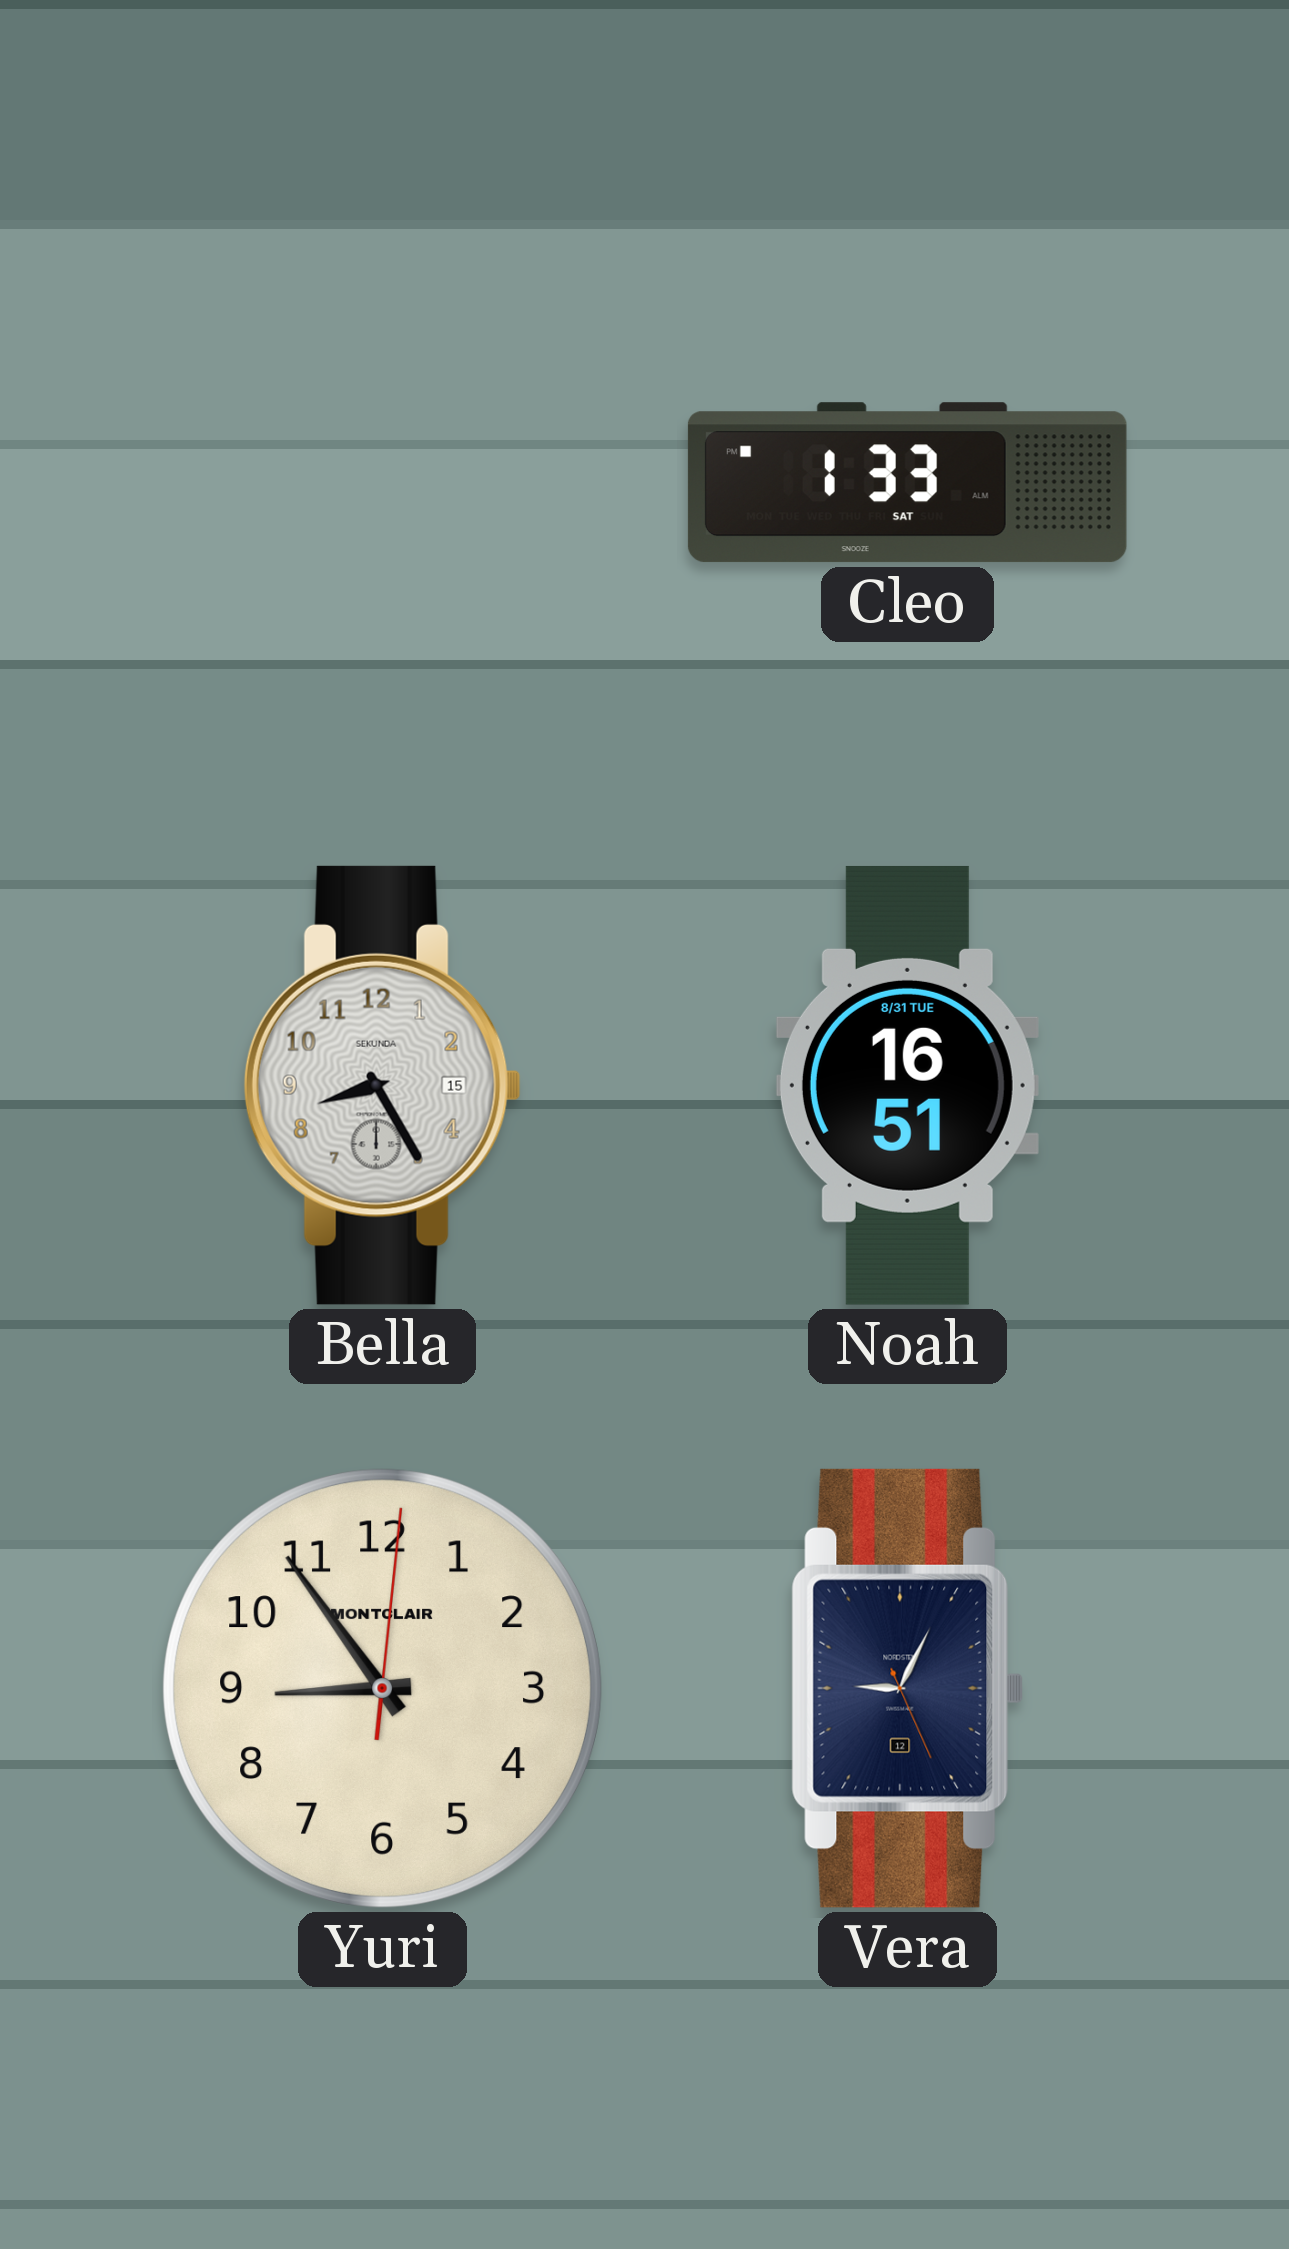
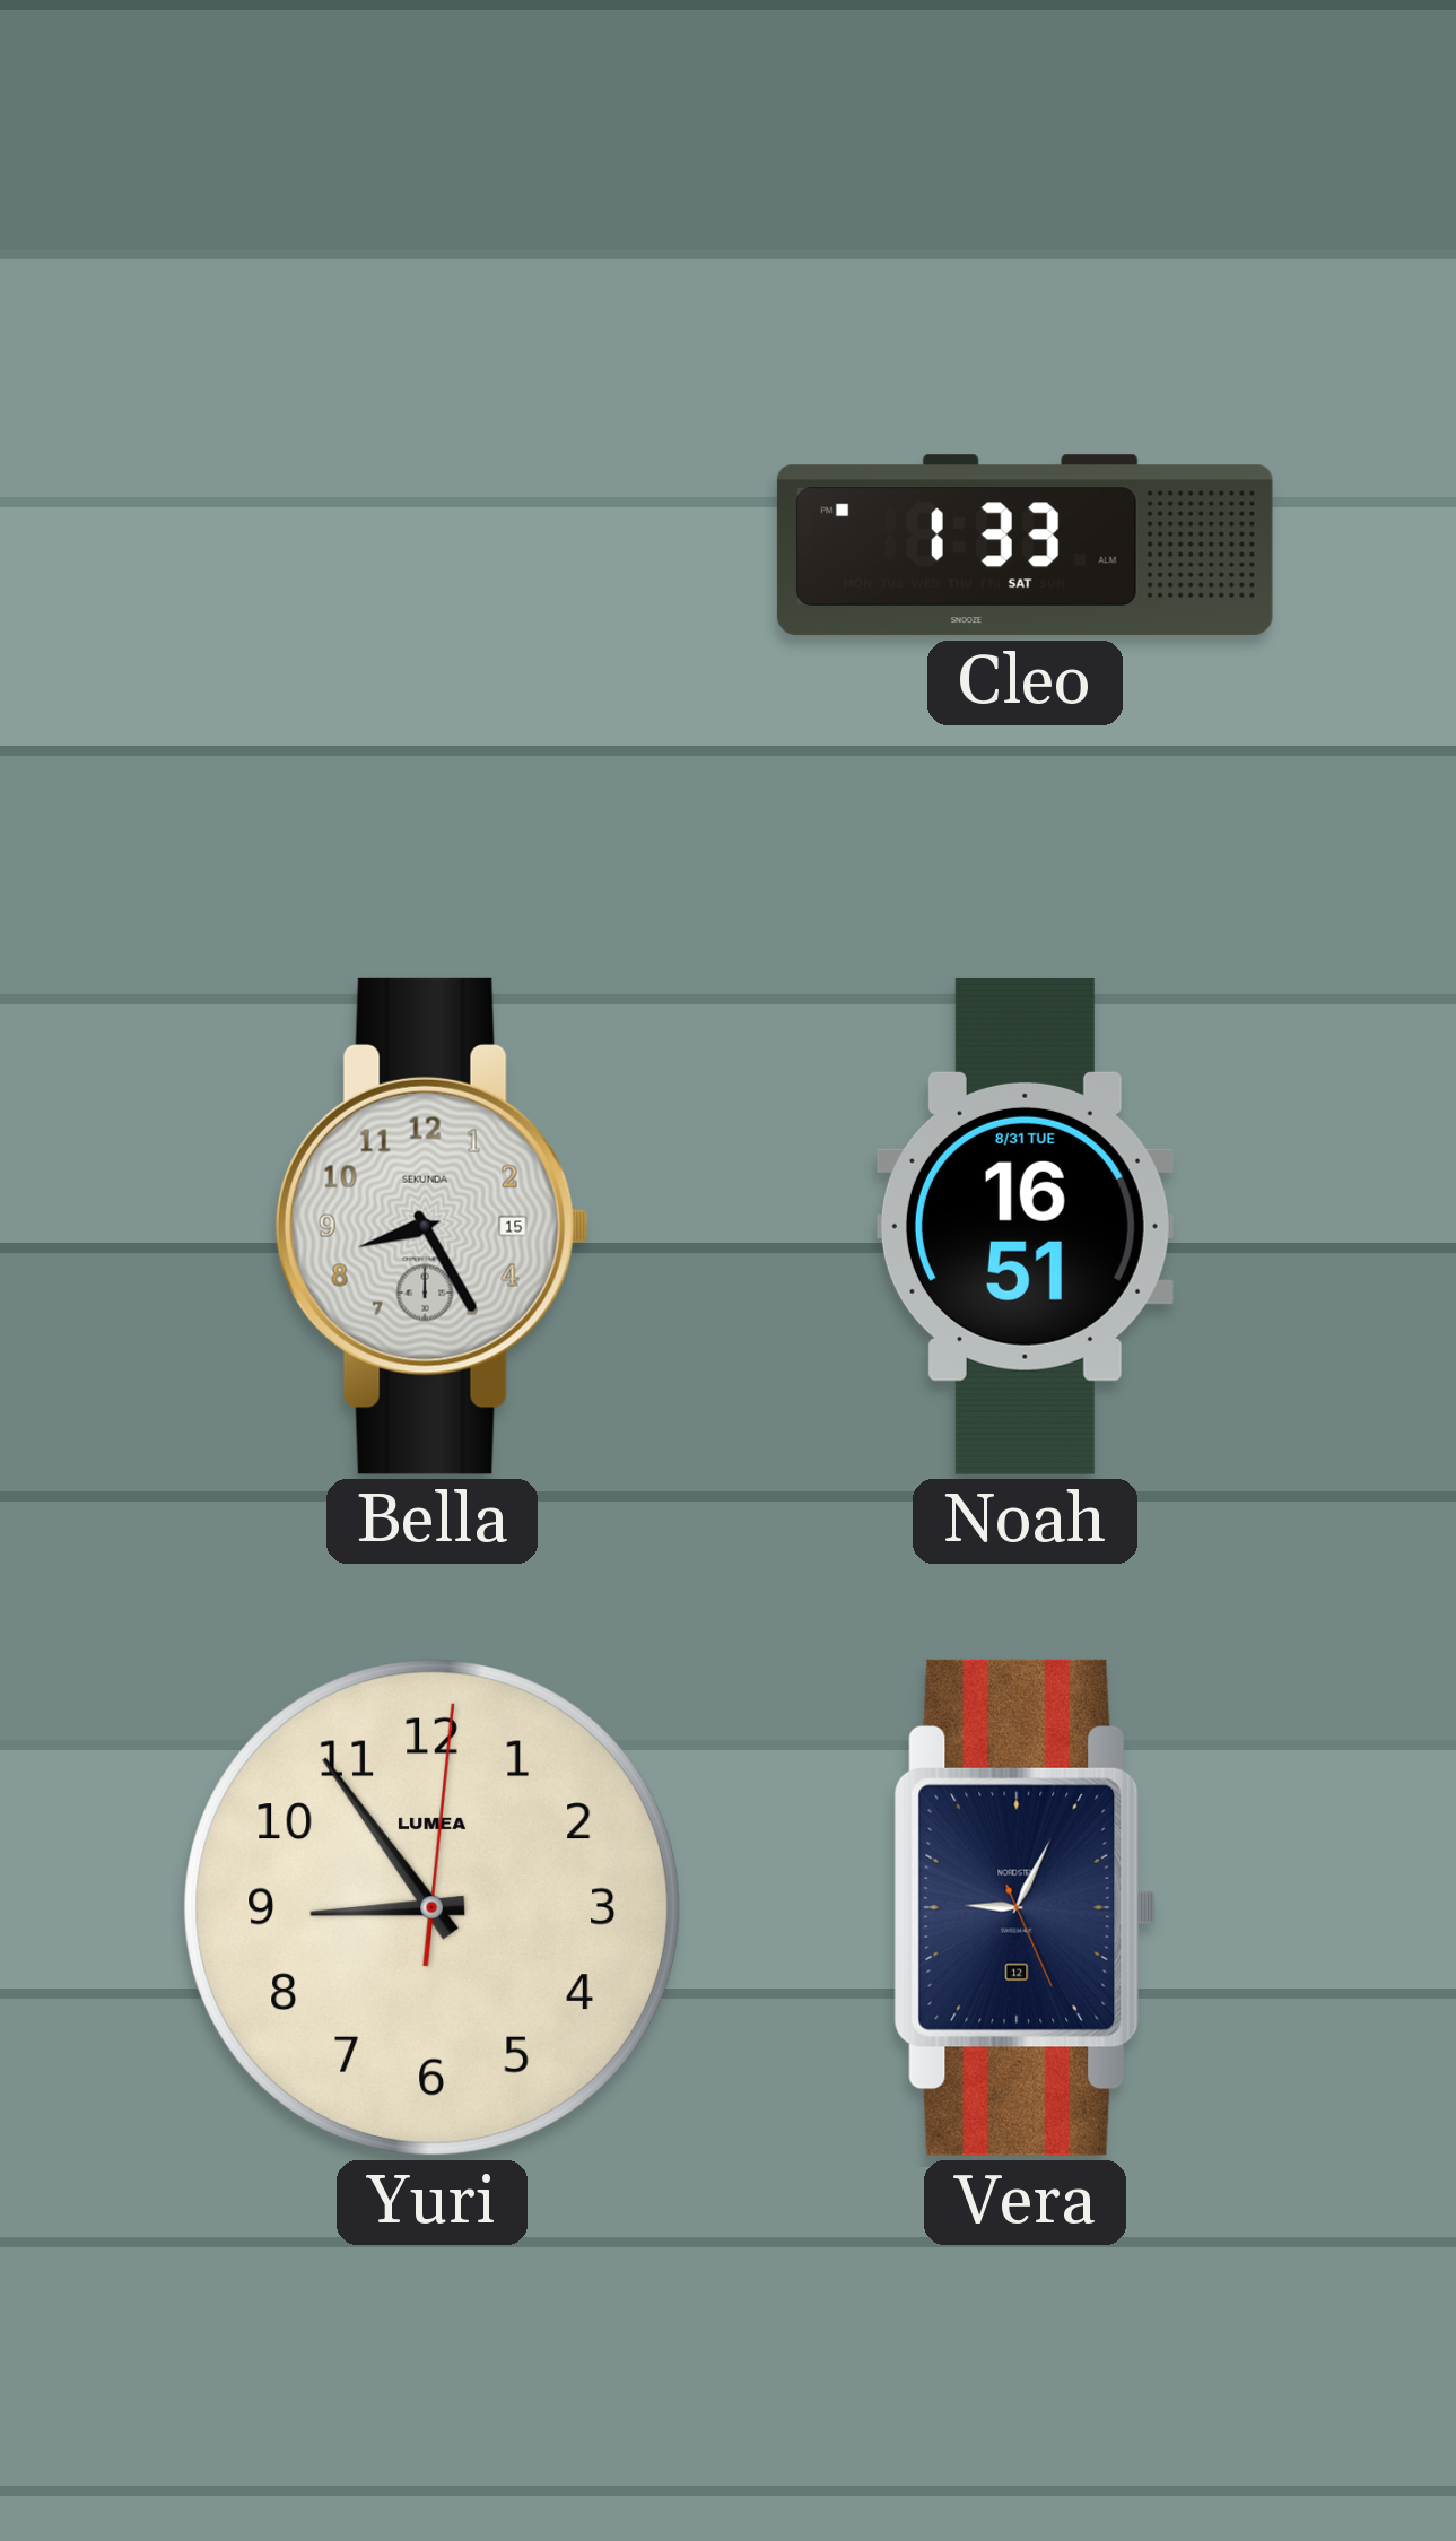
Yuri brand: MONTCLAIR -> LUMEA
